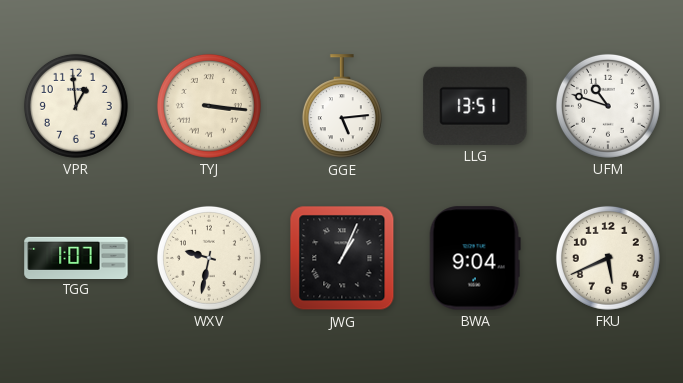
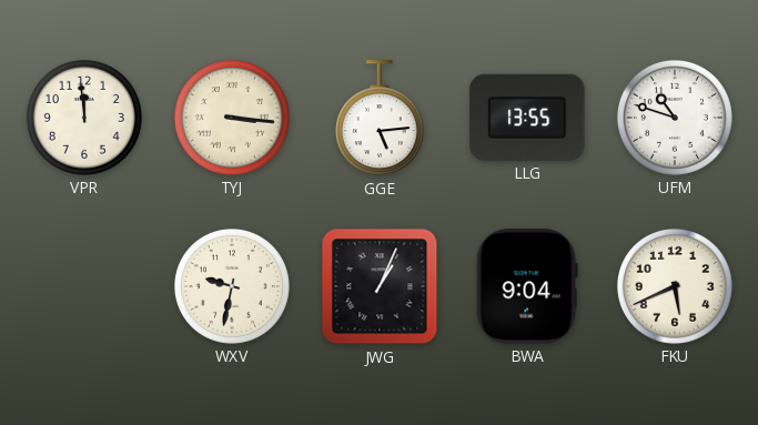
VPR: 12:59 -> 11:59
LLG: 13:51 -> 13:55
TGG: 1:07 -> none
